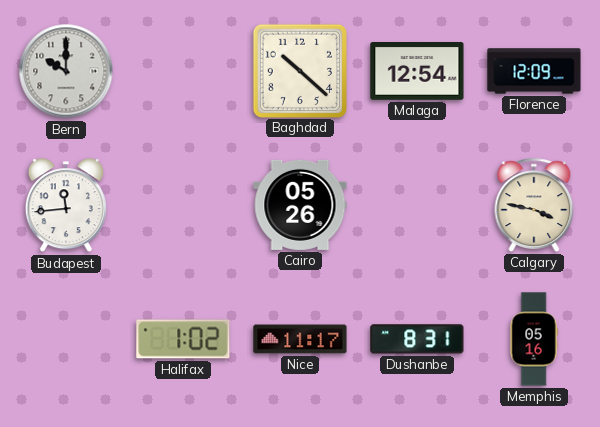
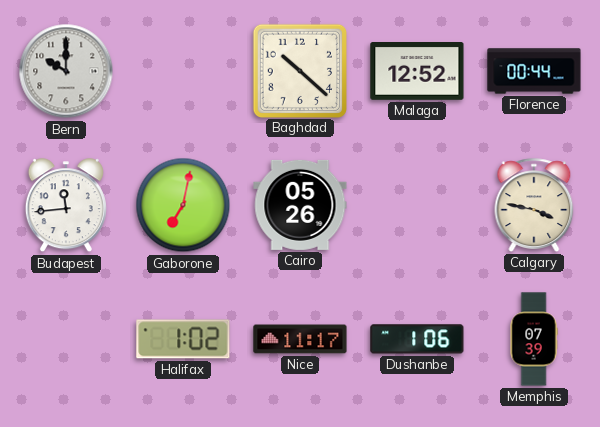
Malaga: 12:54 -> 12:52
Florence: 12:09 -> 00:44
Gaborone: none -> 7:02
Dushanbe: 8:31 -> 1:06
Memphis: 05:16 -> 07:39
